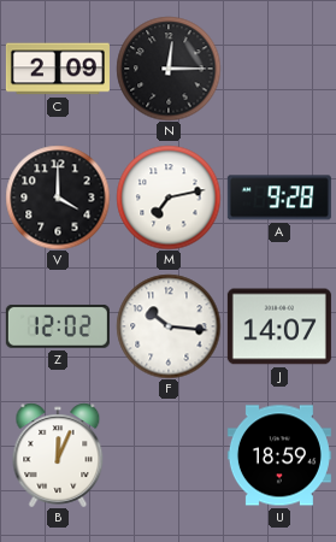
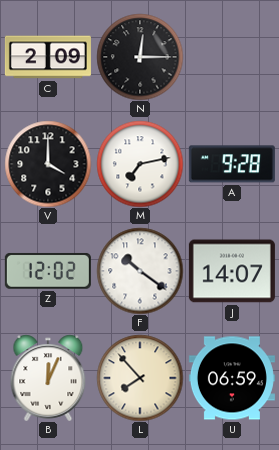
F: 10:16 -> 10:21
L: none -> 7:53
U: 18:59 -> 06:59
